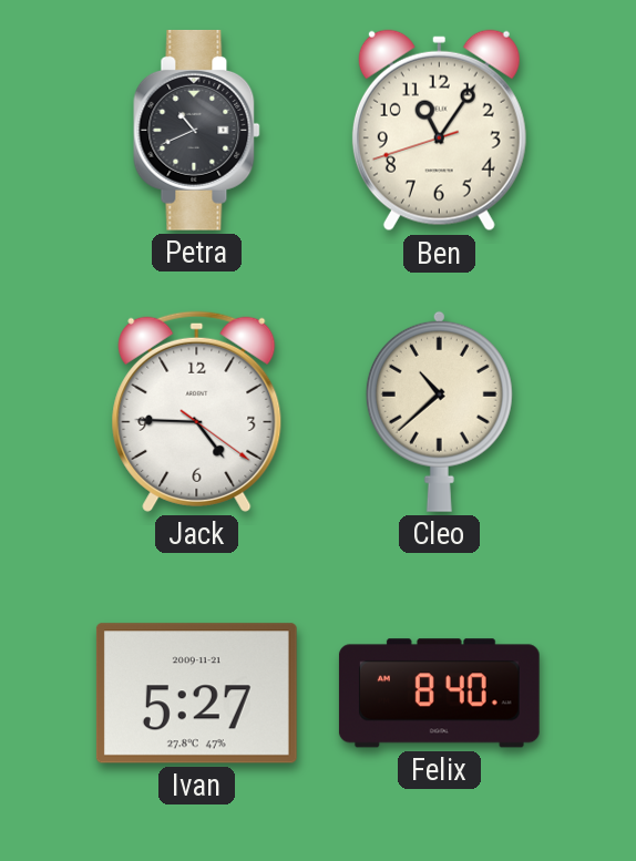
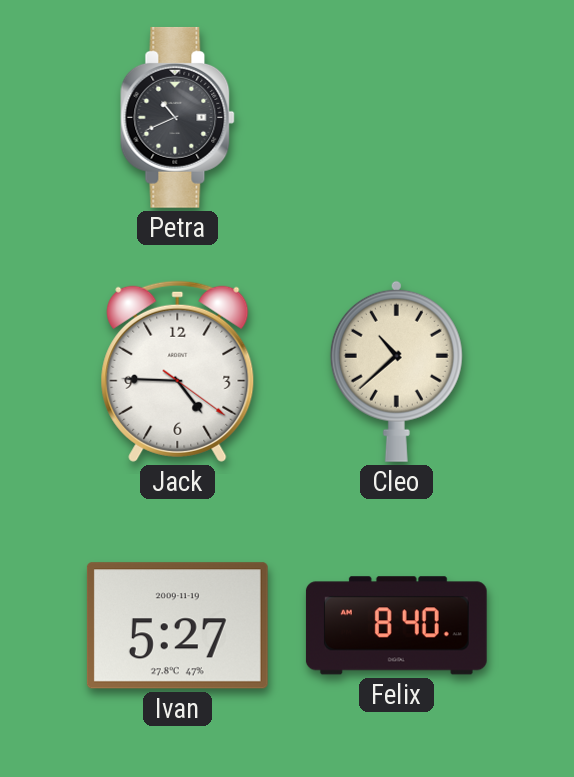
Ben: 11:05 -> none
Ivan date: 2009-11-21 -> 2009-11-19
